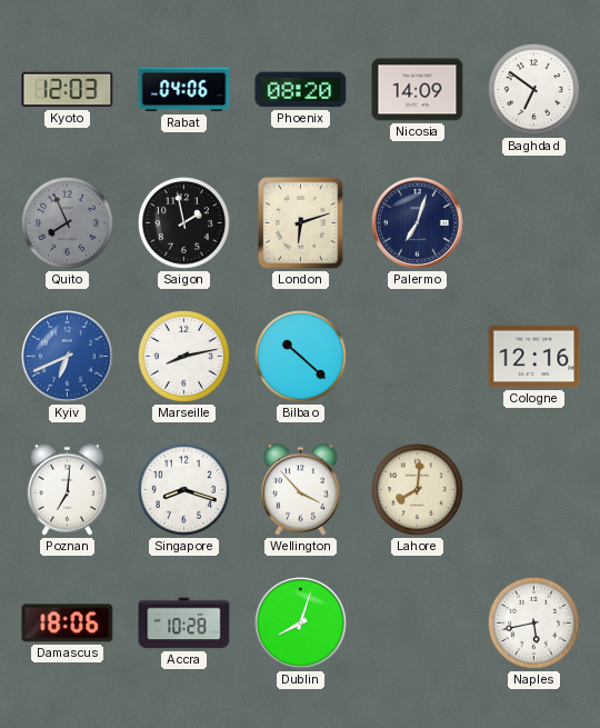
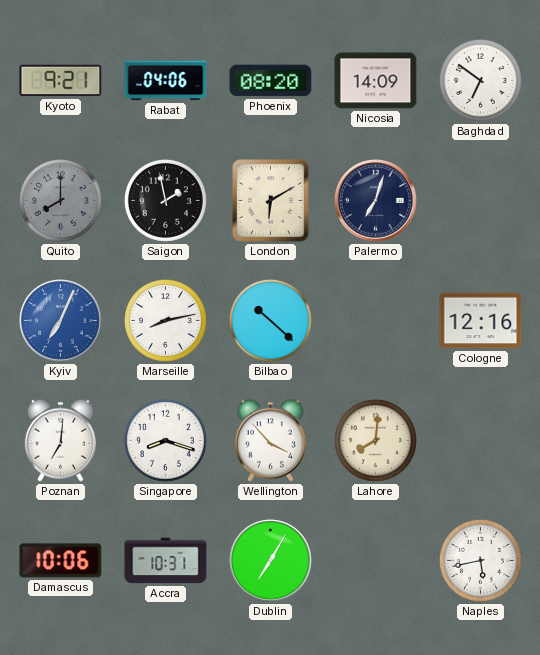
Kyoto: 12:03 -> 9:21
Quito: 7:56 -> 8:00
London: 6:12 -> 6:10
Kyiv: 6:41 -> 7:04
Damascus: 18:06 -> 10:06
Accra: 10:28 -> 10:31
Dublin: 8:03 -> 7:05
